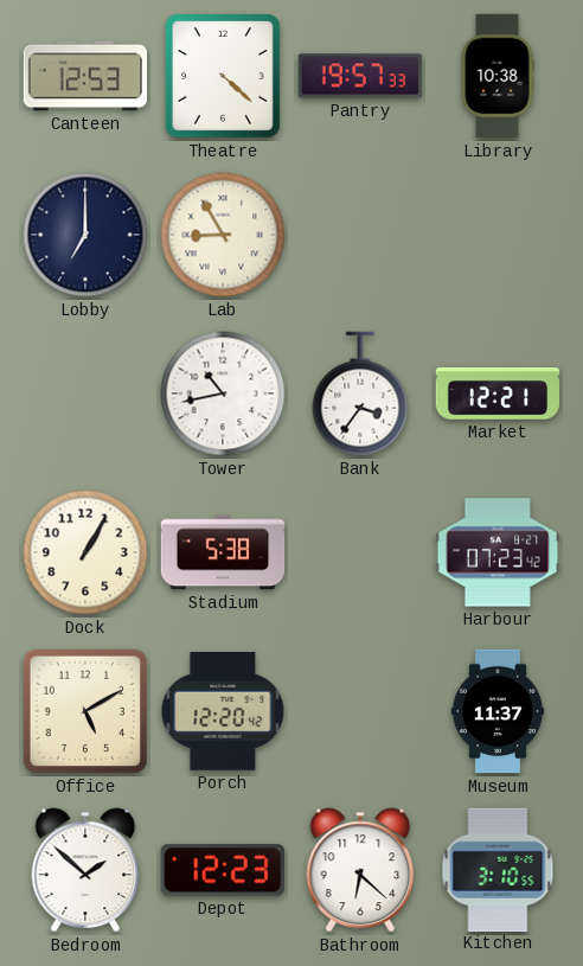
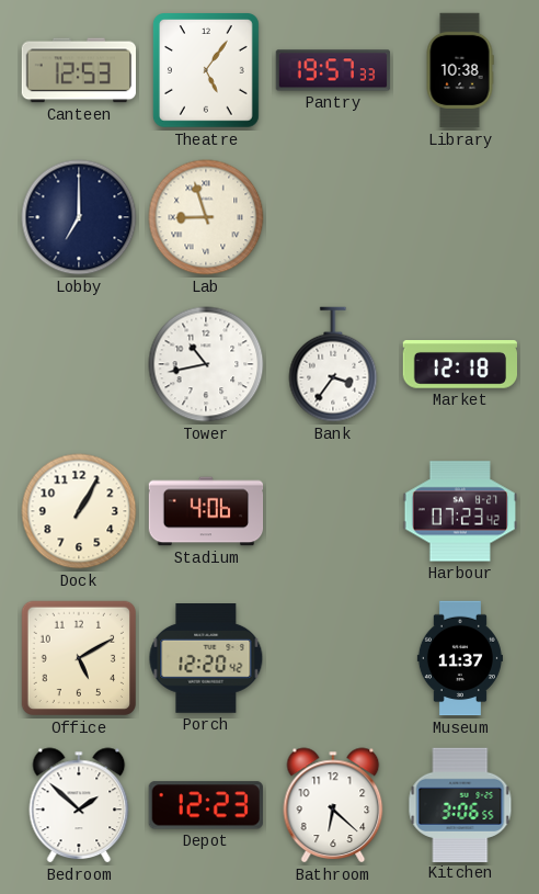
Theatre: 4:22 -> 5:06
Lab: 8:55 -> 8:57
Market: 12:21 -> 12:18
Stadium: 5:38 -> 4:06
Kitchen: 3:10 -> 3:06
